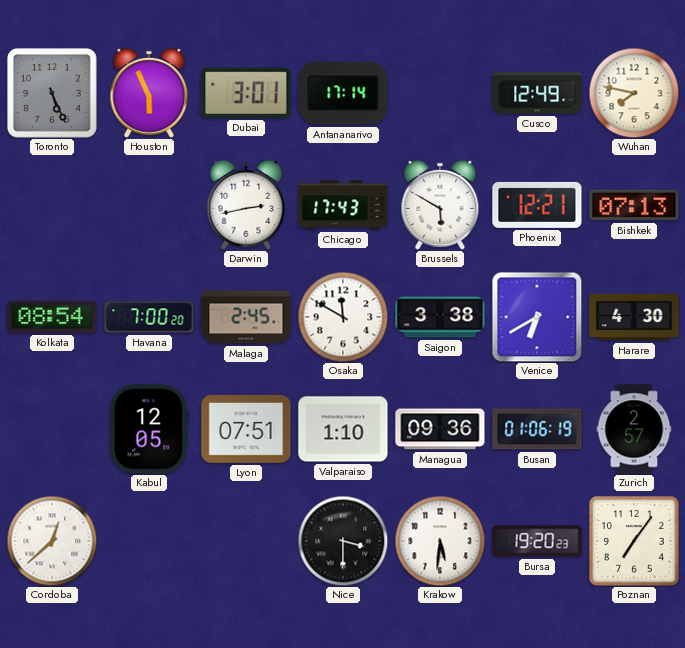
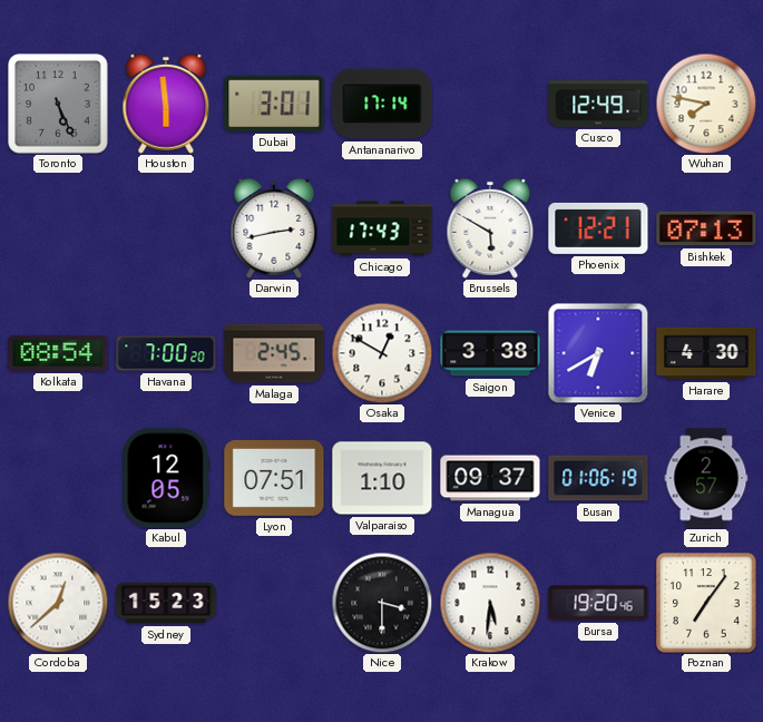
Houston: 5:56 -> 5:59
Osaka: 11:50 -> 12:50
Managua: 09:36 -> 09:37
Sydney: none -> 15:23
Bursa: 19:20:23 -> 19:20:46
